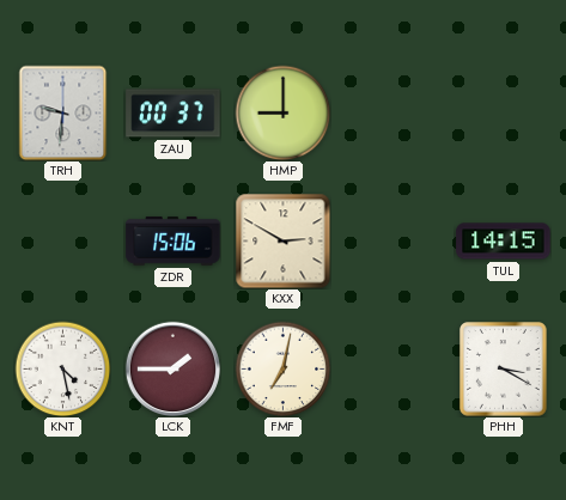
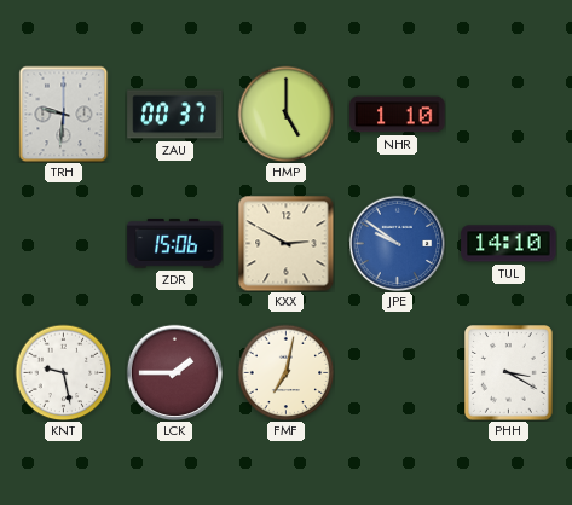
HMP: 9:00 -> 5:00
NHR: none -> 1:10
JPE: none -> 9:51
TUL: 14:15 -> 14:10
KNT: 4:28 -> 9:28
